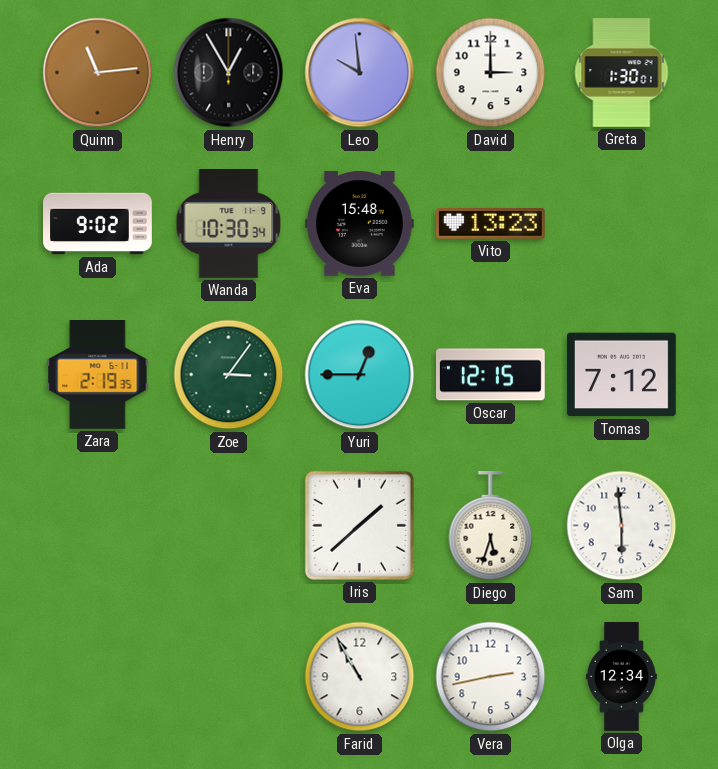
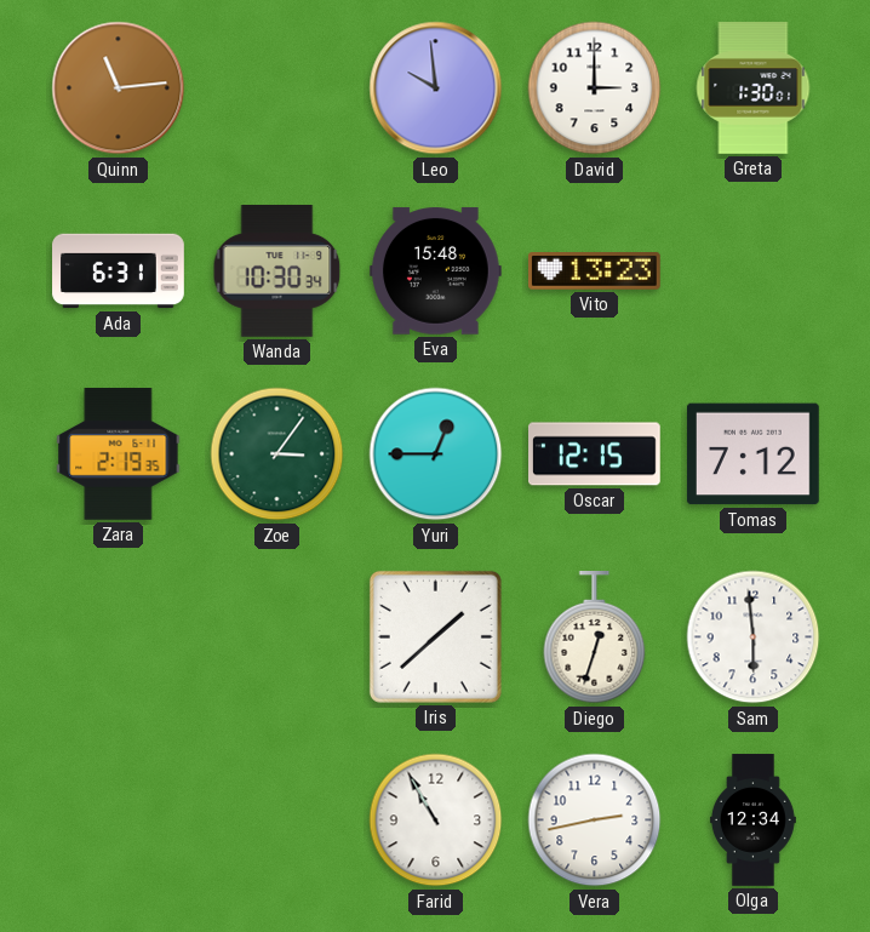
Henry: 12:55 -> none
Ada: 9:02 -> 6:31
Diego: 5:33 -> 12:33
